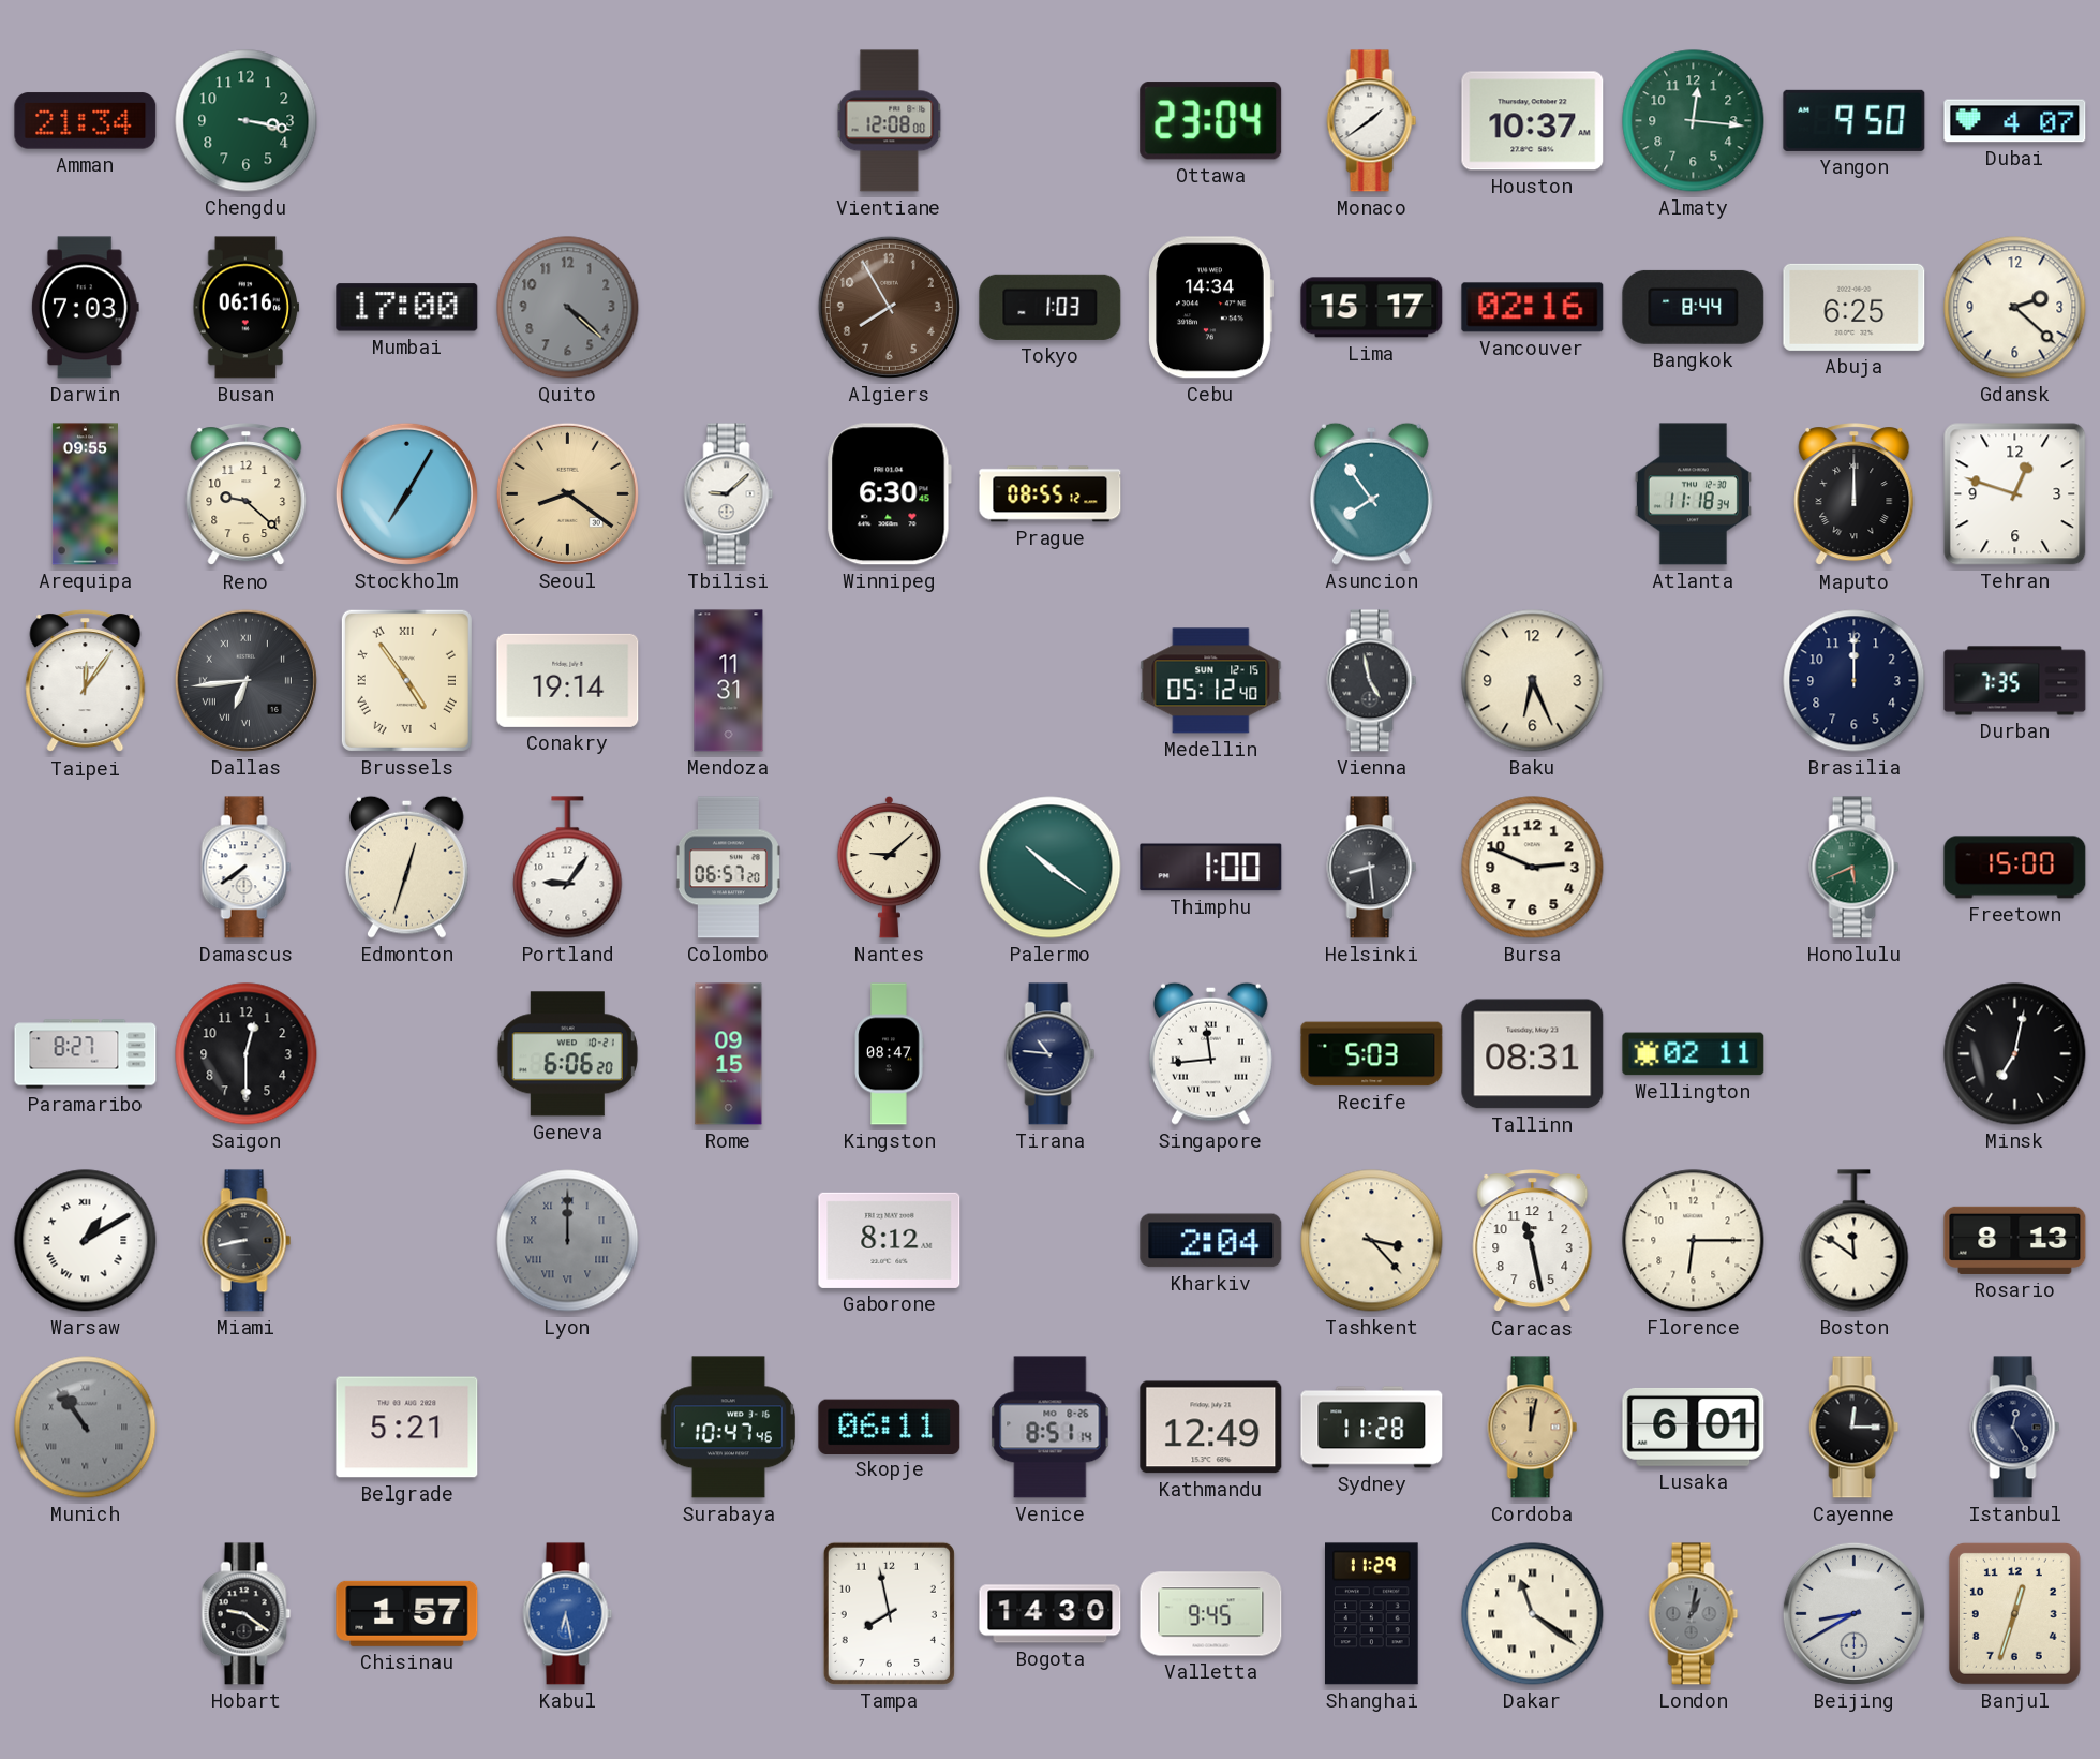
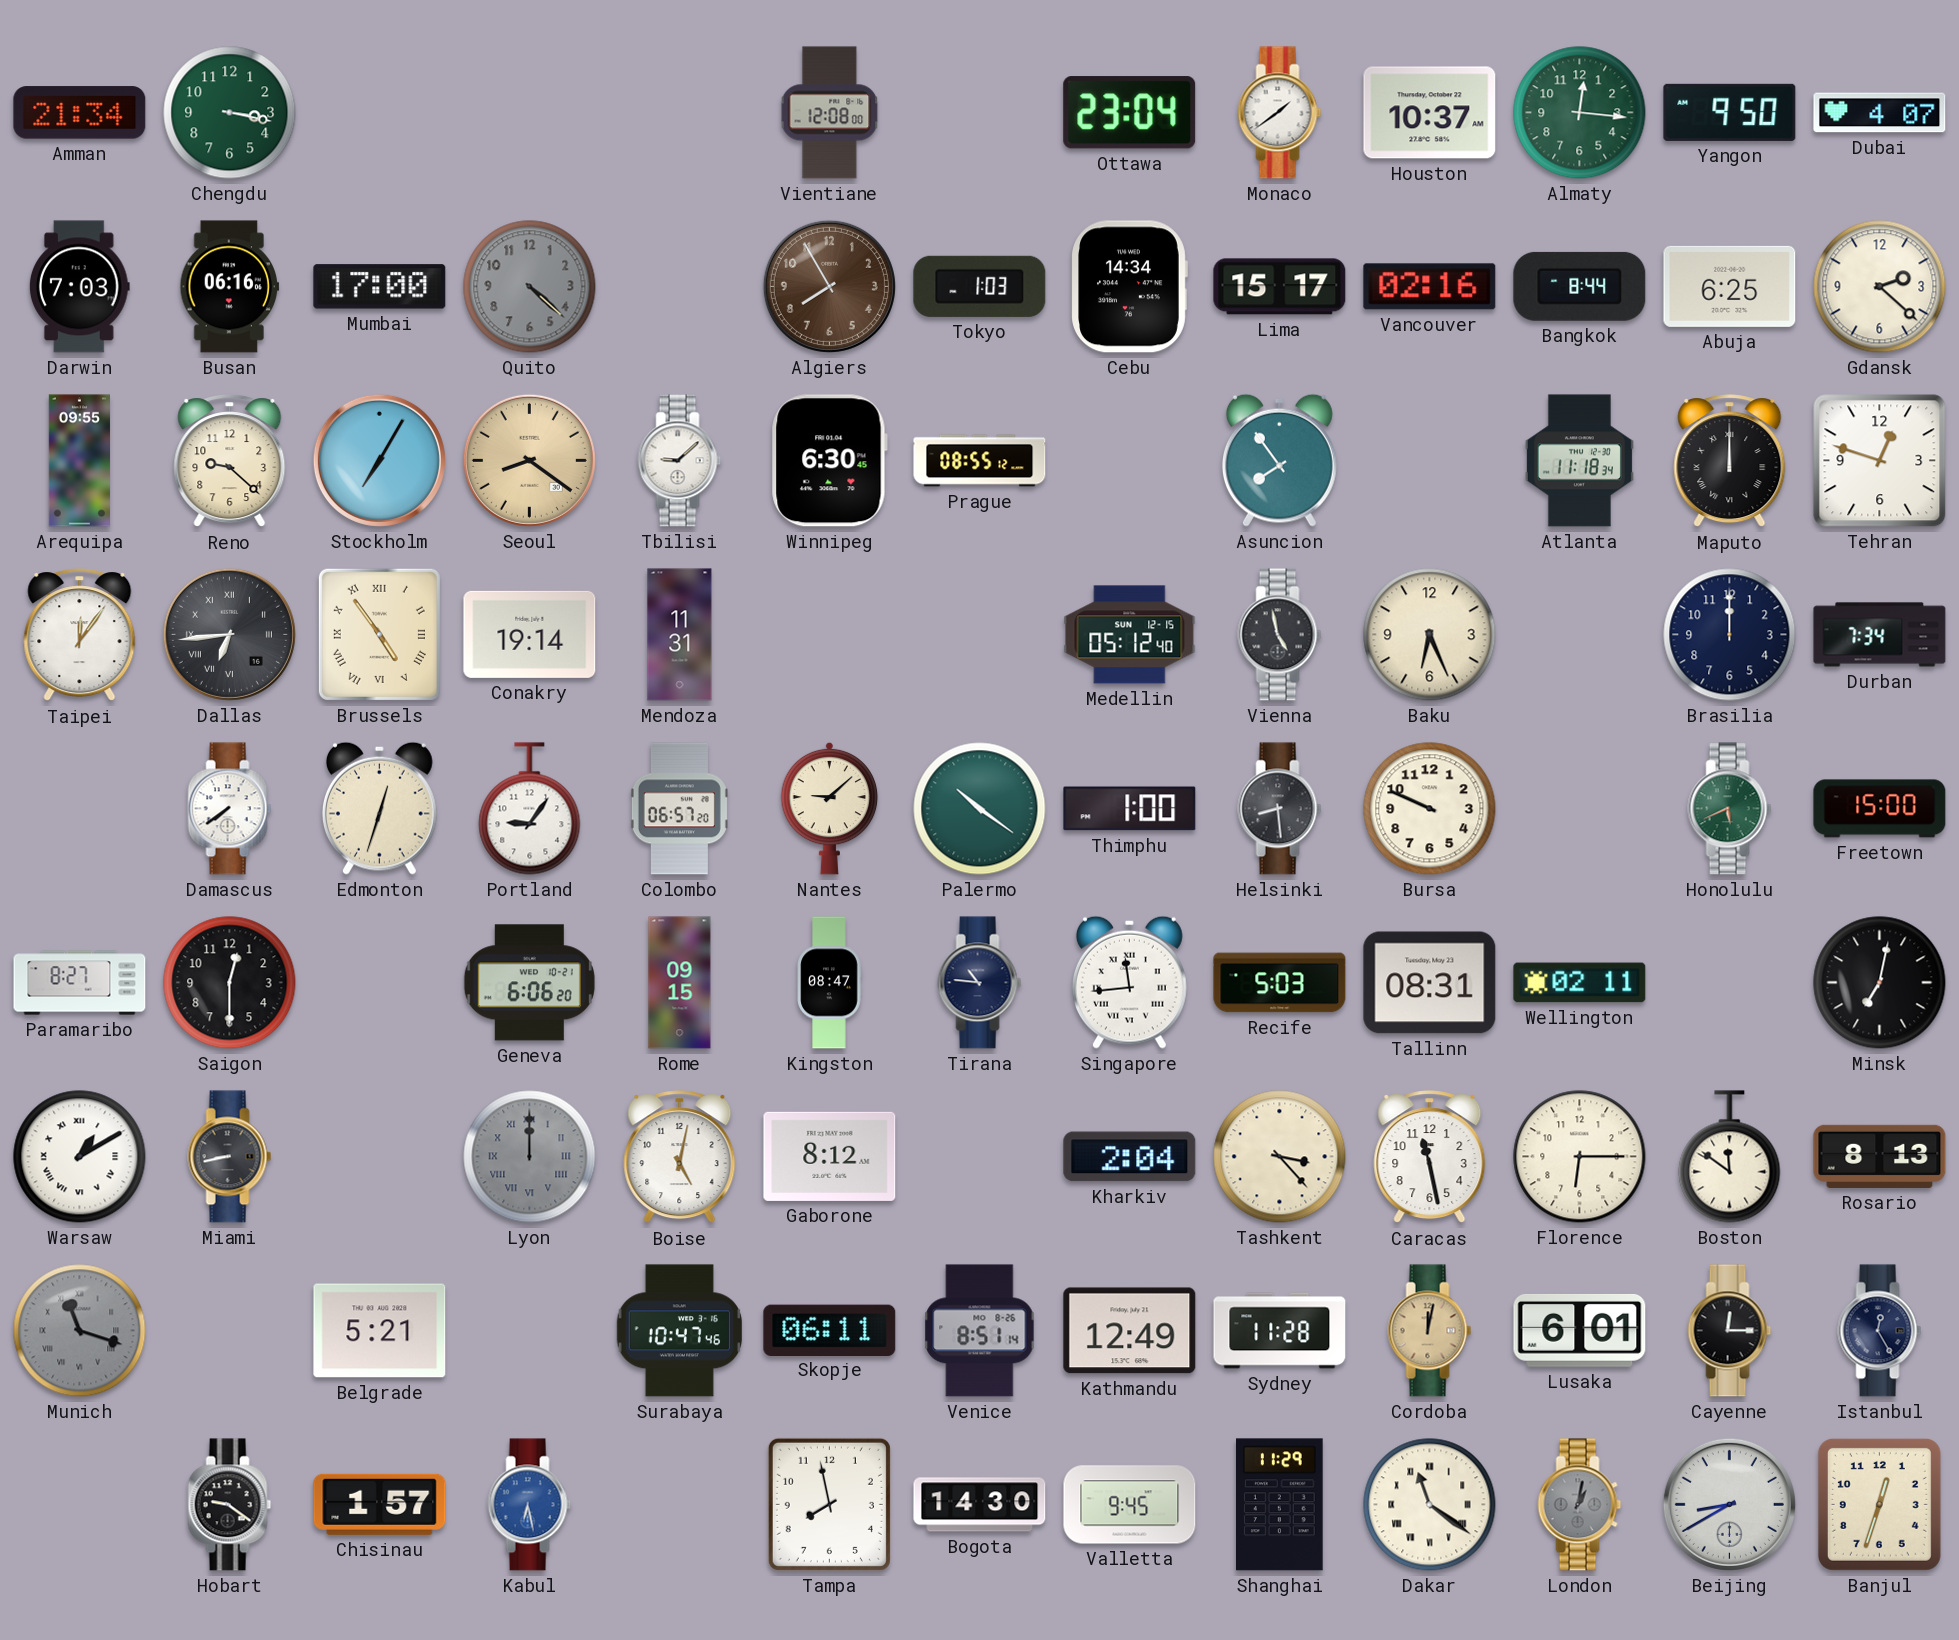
Durban: 7:35 -> 7:34
Bursa: 2:49 -> 9:49
Boise: none -> 5:02
Munich: 10:54 -> 11:18
